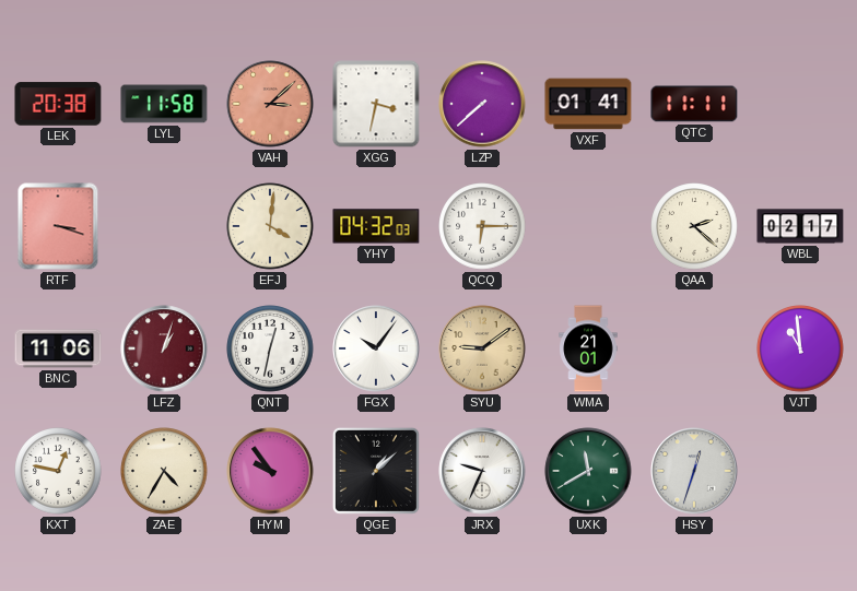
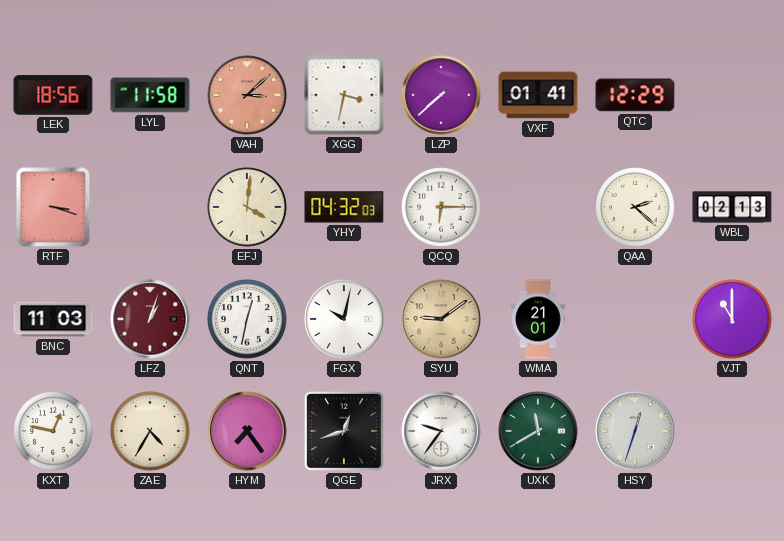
LEK: 20:38 -> 18:56
QTC: 11:11 -> 12:29
WBL: 02:17 -> 02:13
BNC: 11:06 -> 11:03
FGX: 10:06 -> 10:02
VJT: 10:59 -> 11:00
HYM: 9:54 -> 7:24
QGE: 1:08 -> 12:42
JRX: 9:34 -> 9:36
